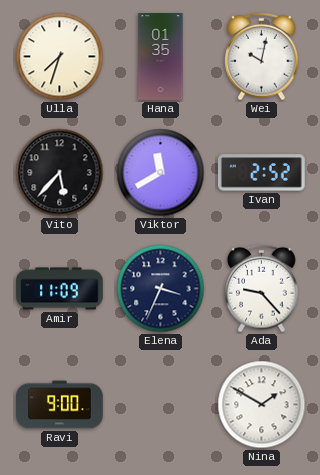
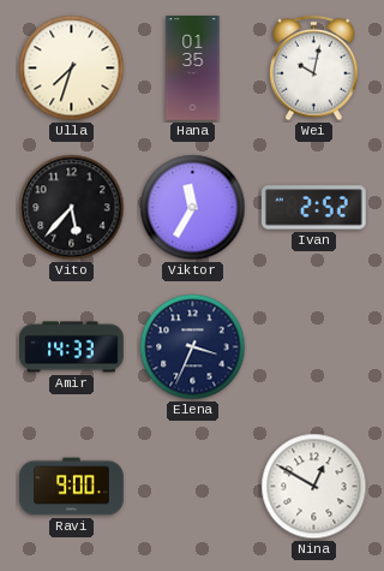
Viktor: 11:40 -> 11:35
Amir: 11:09 -> 14:33
Ada: 9:23 -> none
Nina: 1:50 -> 12:50
